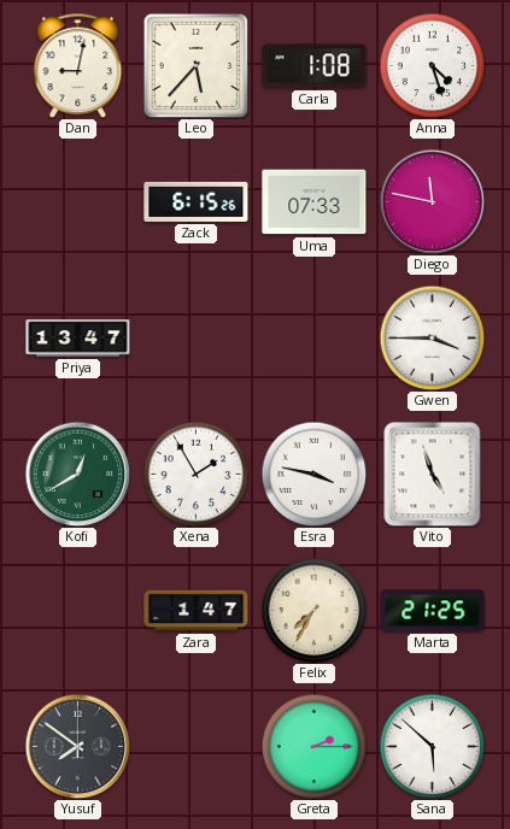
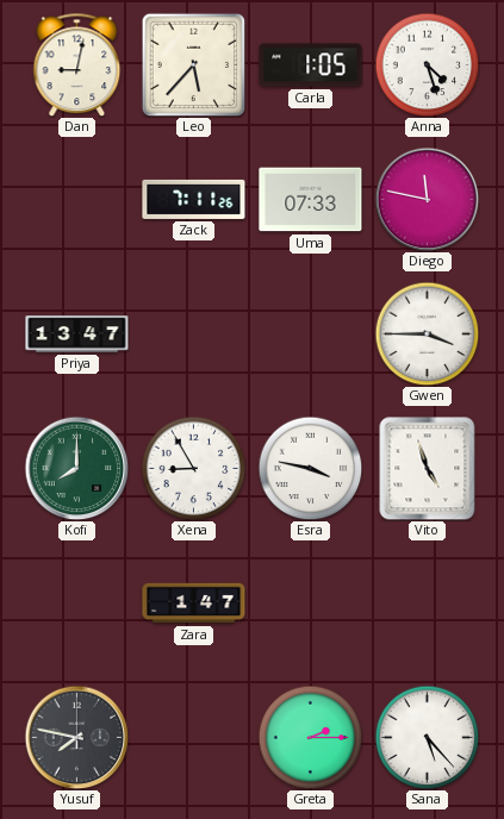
Carla: 1:08 -> 1:05
Zack: 6:15 -> 7:11
Kofi: 12:40 -> 8:00
Xena: 1:55 -> 8:55
Felix: 7:35 -> none
Marta: 21:25 -> none
Yusuf: 7:51 -> 7:47
Sana: 5:52 -> 5:23
